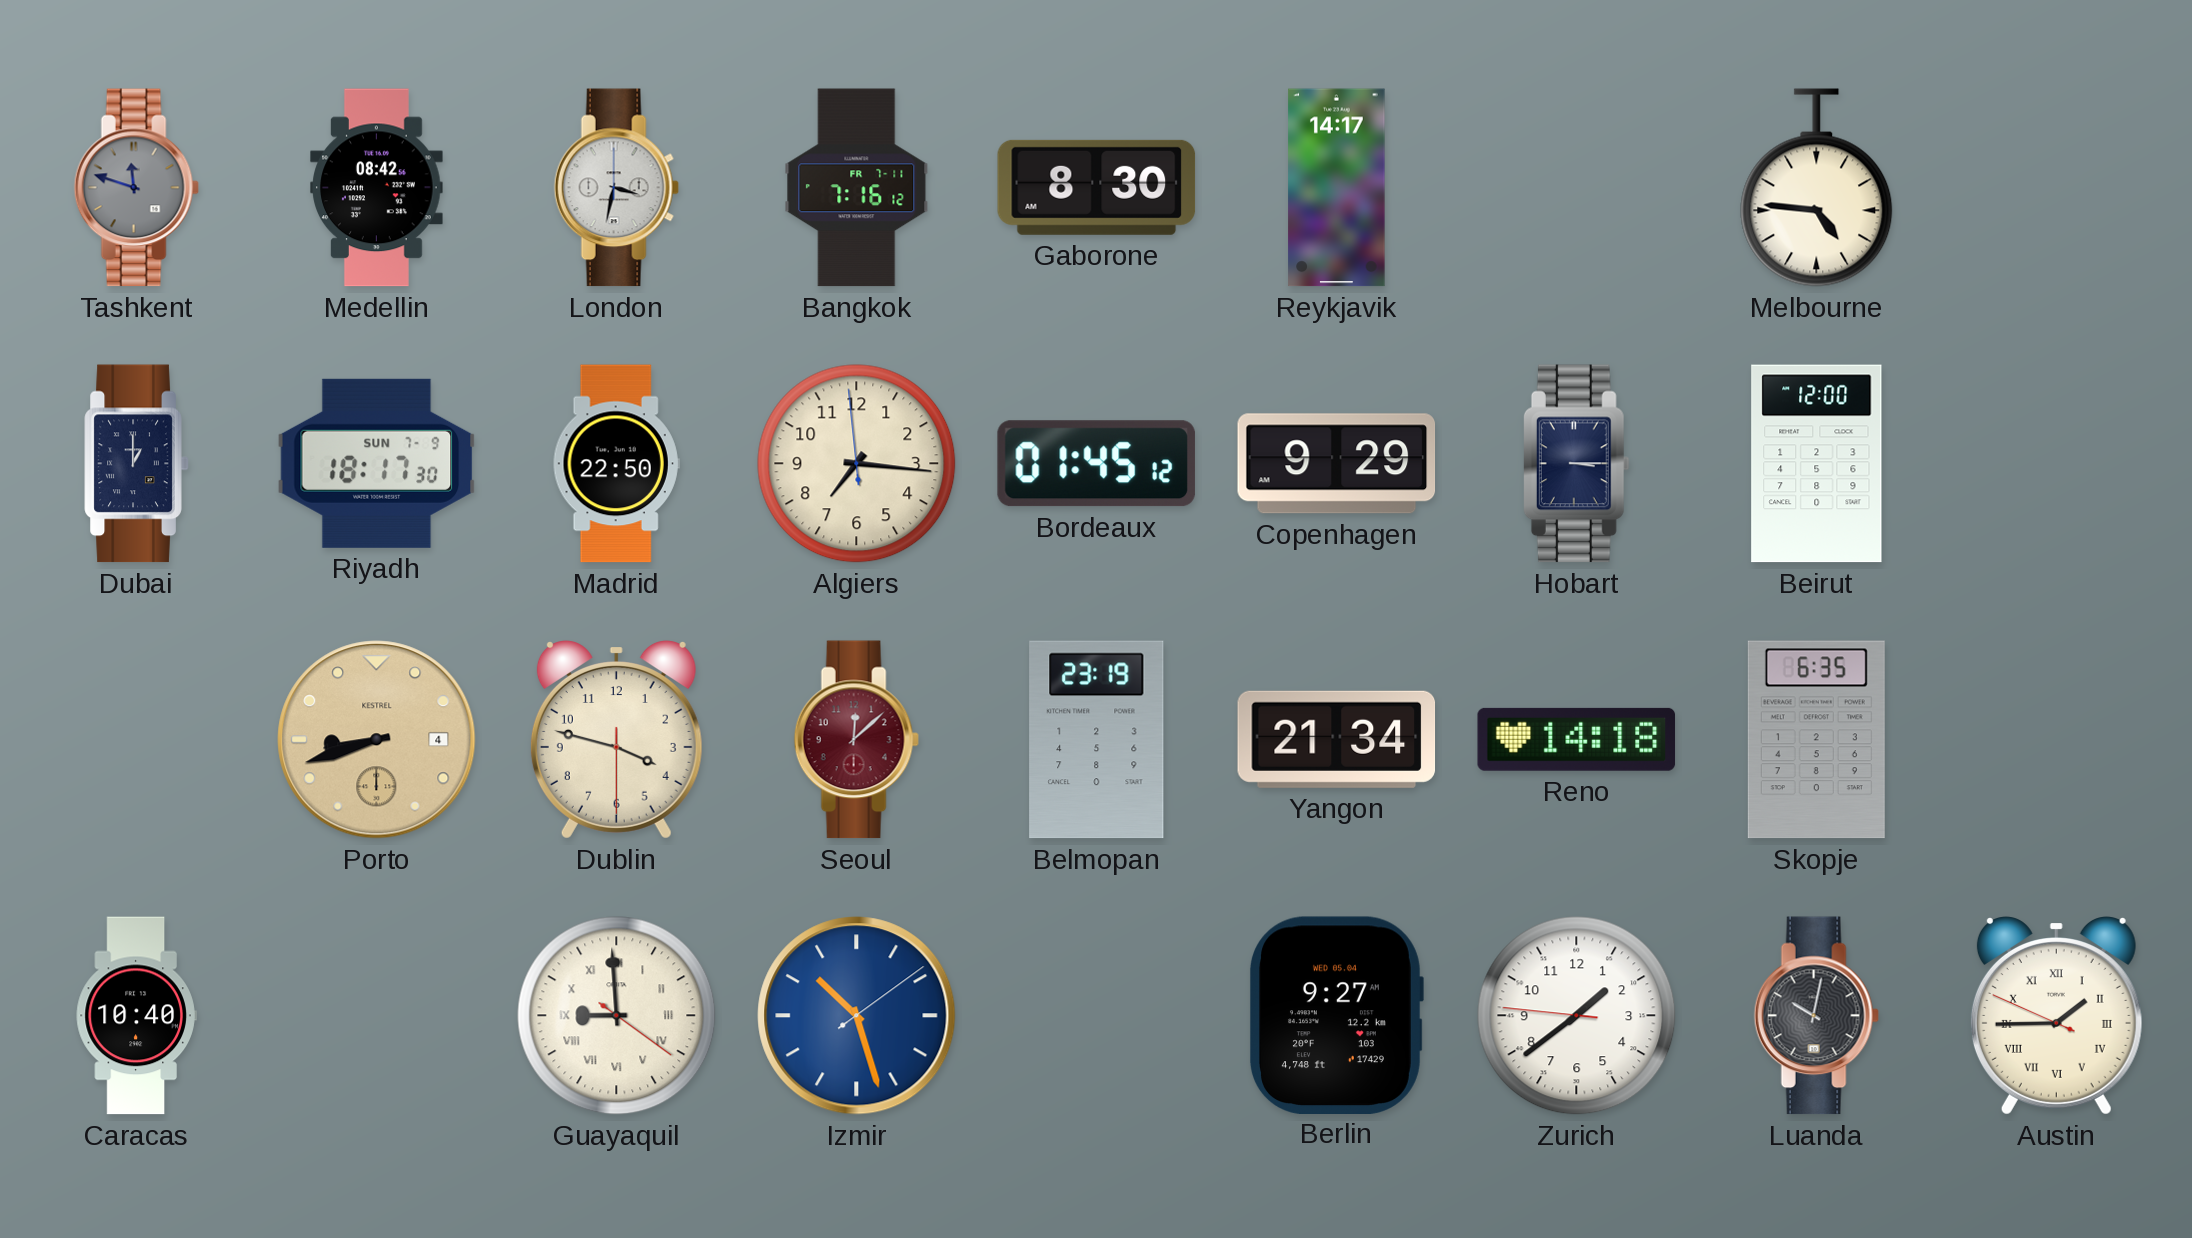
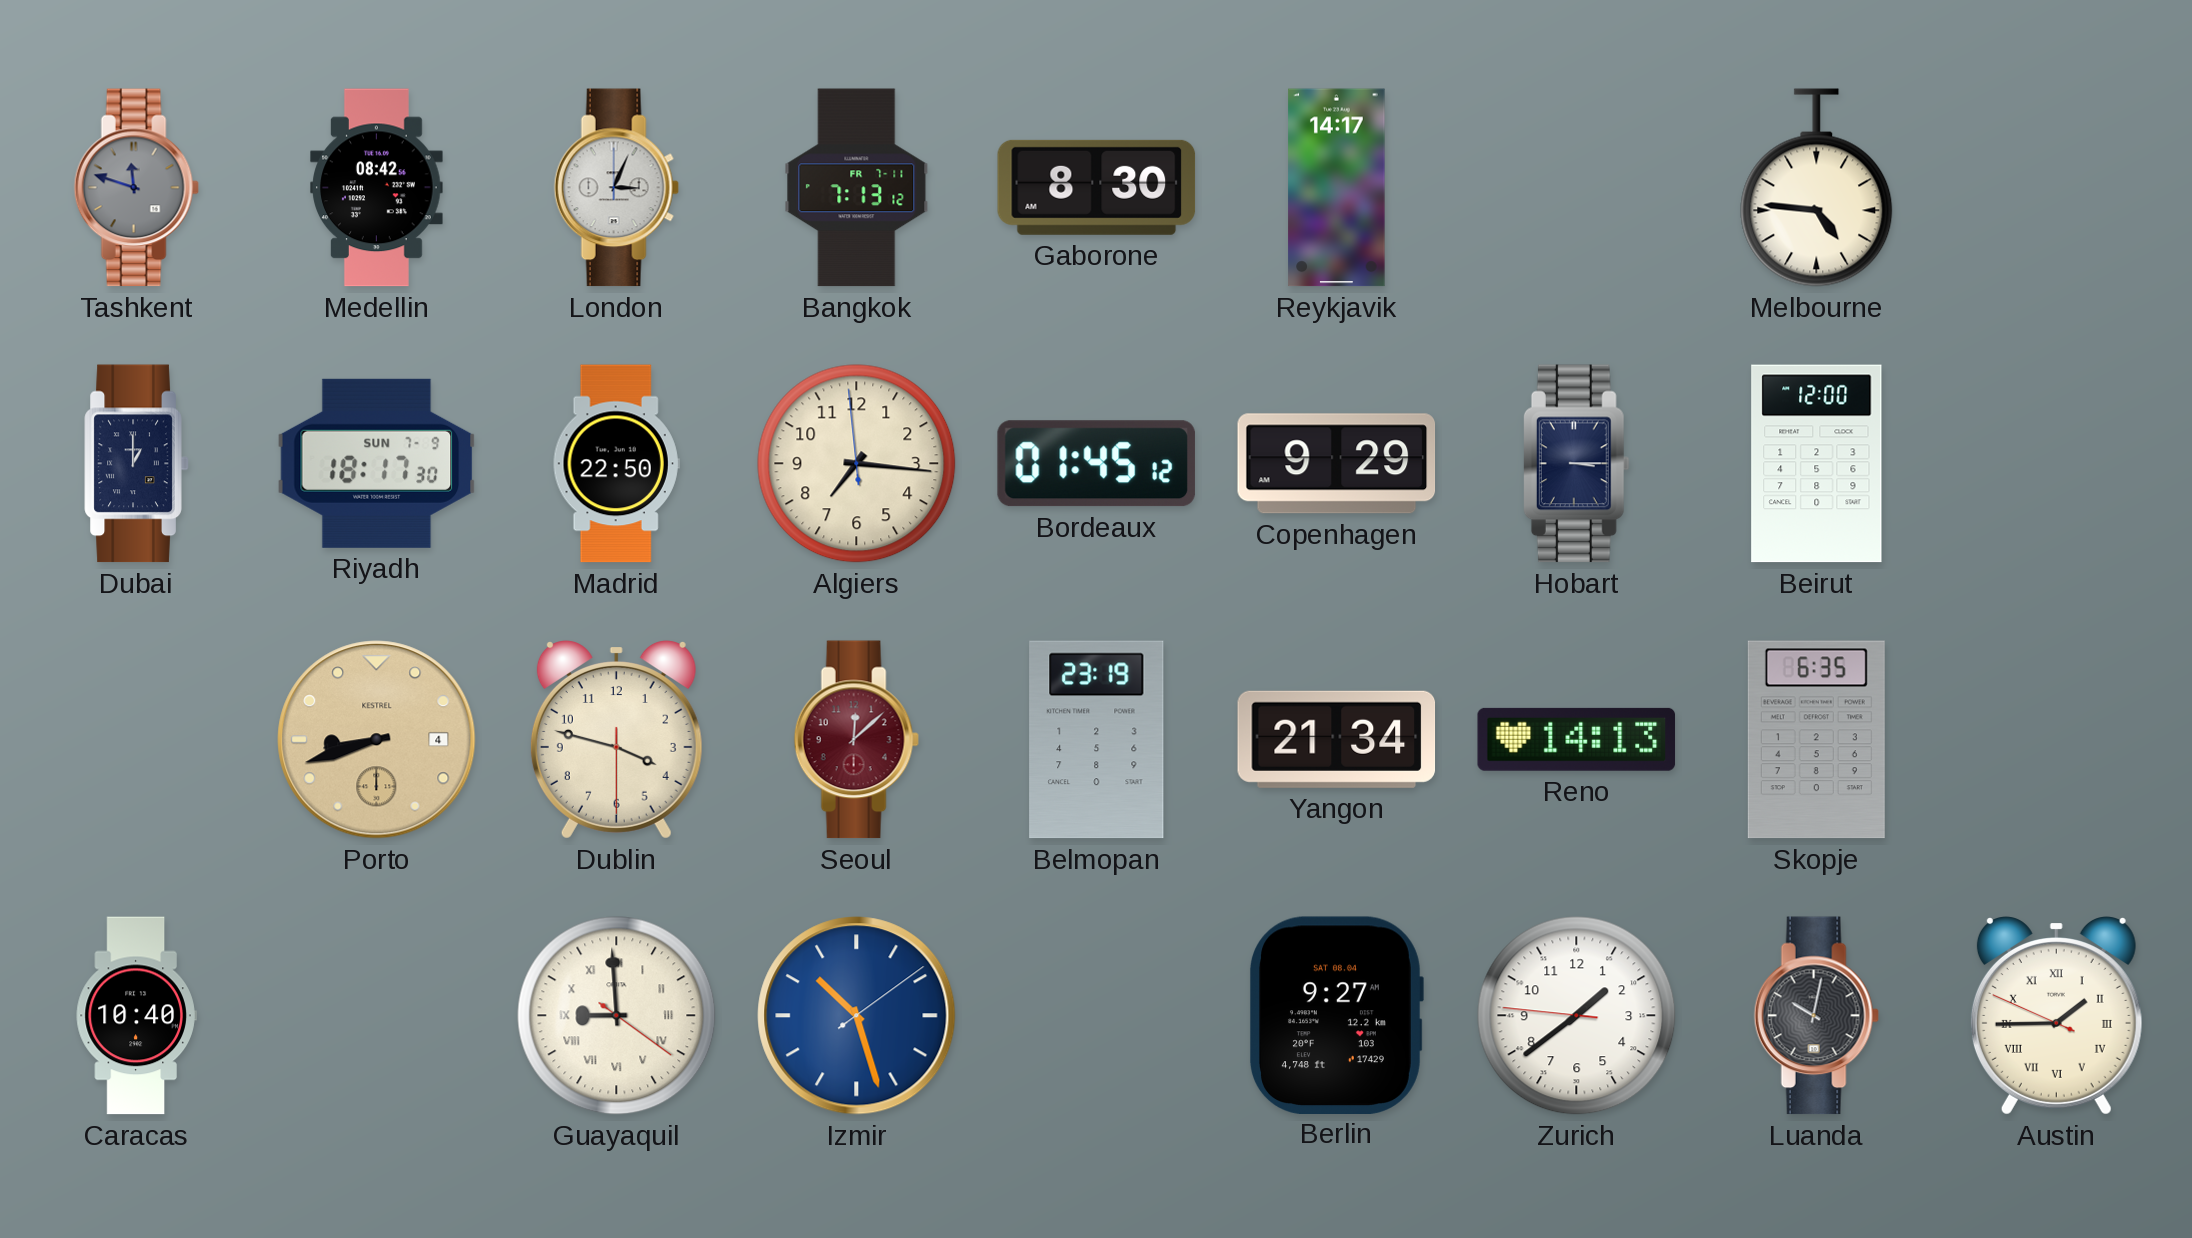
London: 3:32 -> 3:04
Bangkok: 7:16 -> 7:13
Reno: 14:18 -> 14:13
Berlin date: WED 05.04 -> SAT 08.04
